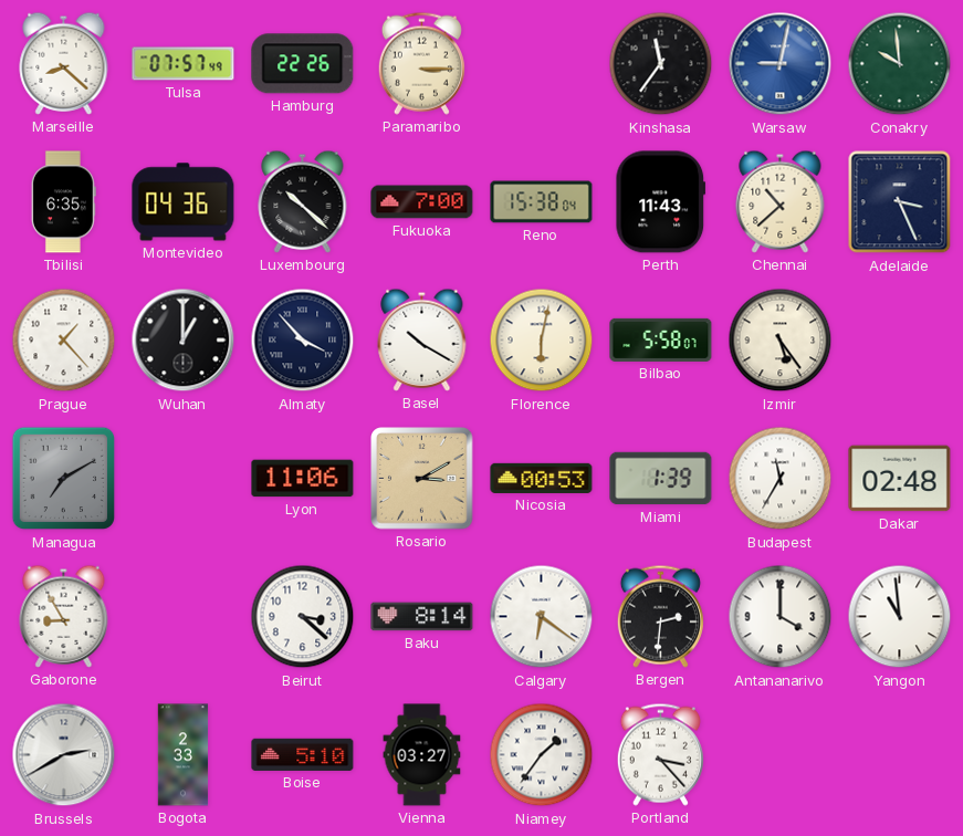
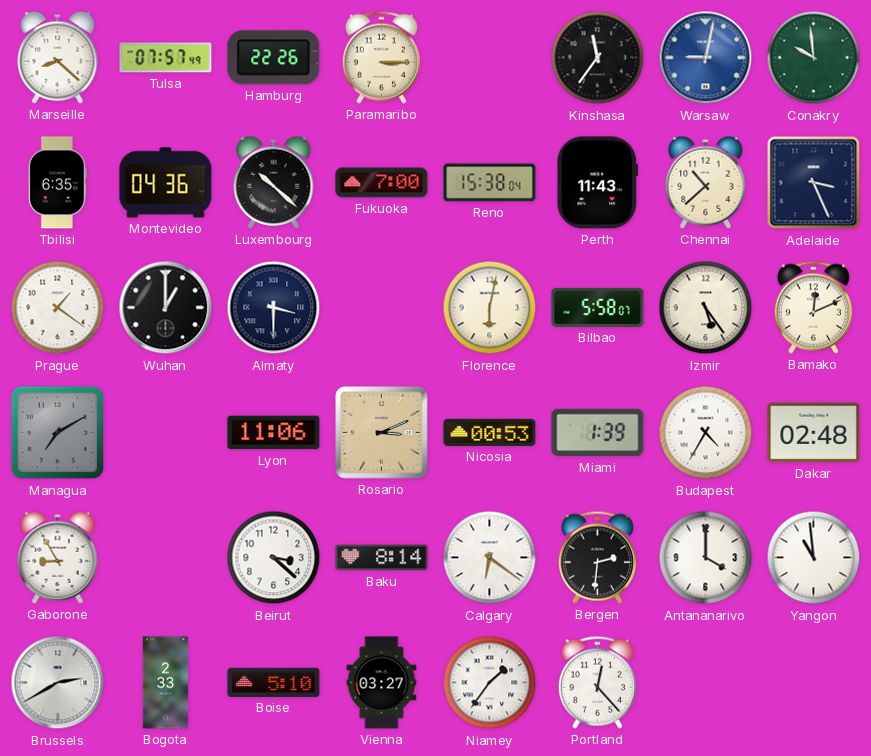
Prague: 1:23 -> 1:21
Almaty: 3:53 -> 3:30
Basel: 10:20 -> none
Bamako: none -> 12:11
Rosario: 3:10 -> 3:11
Budapest: 11:35 -> 4:35
Portland: 3:23 -> 12:23
